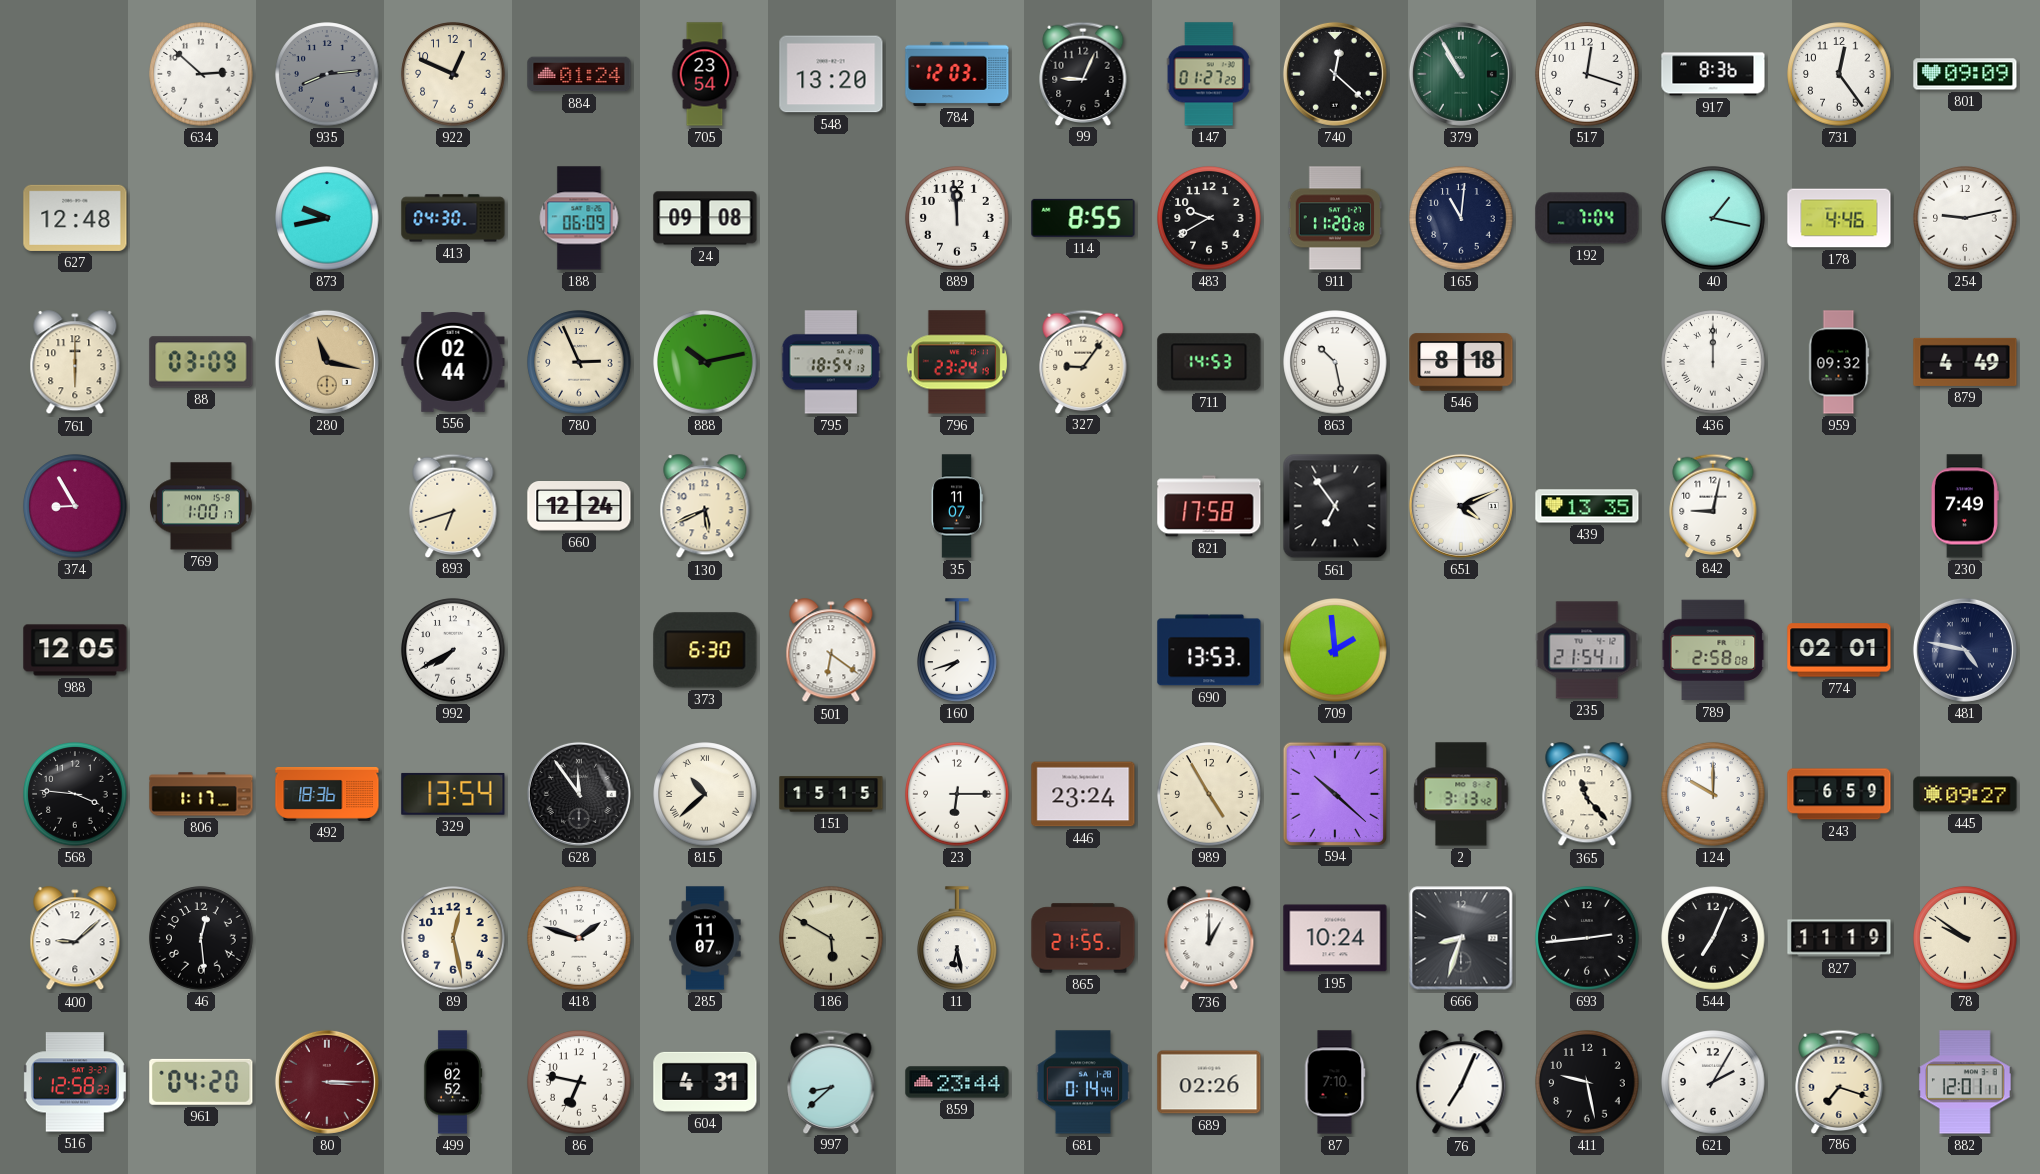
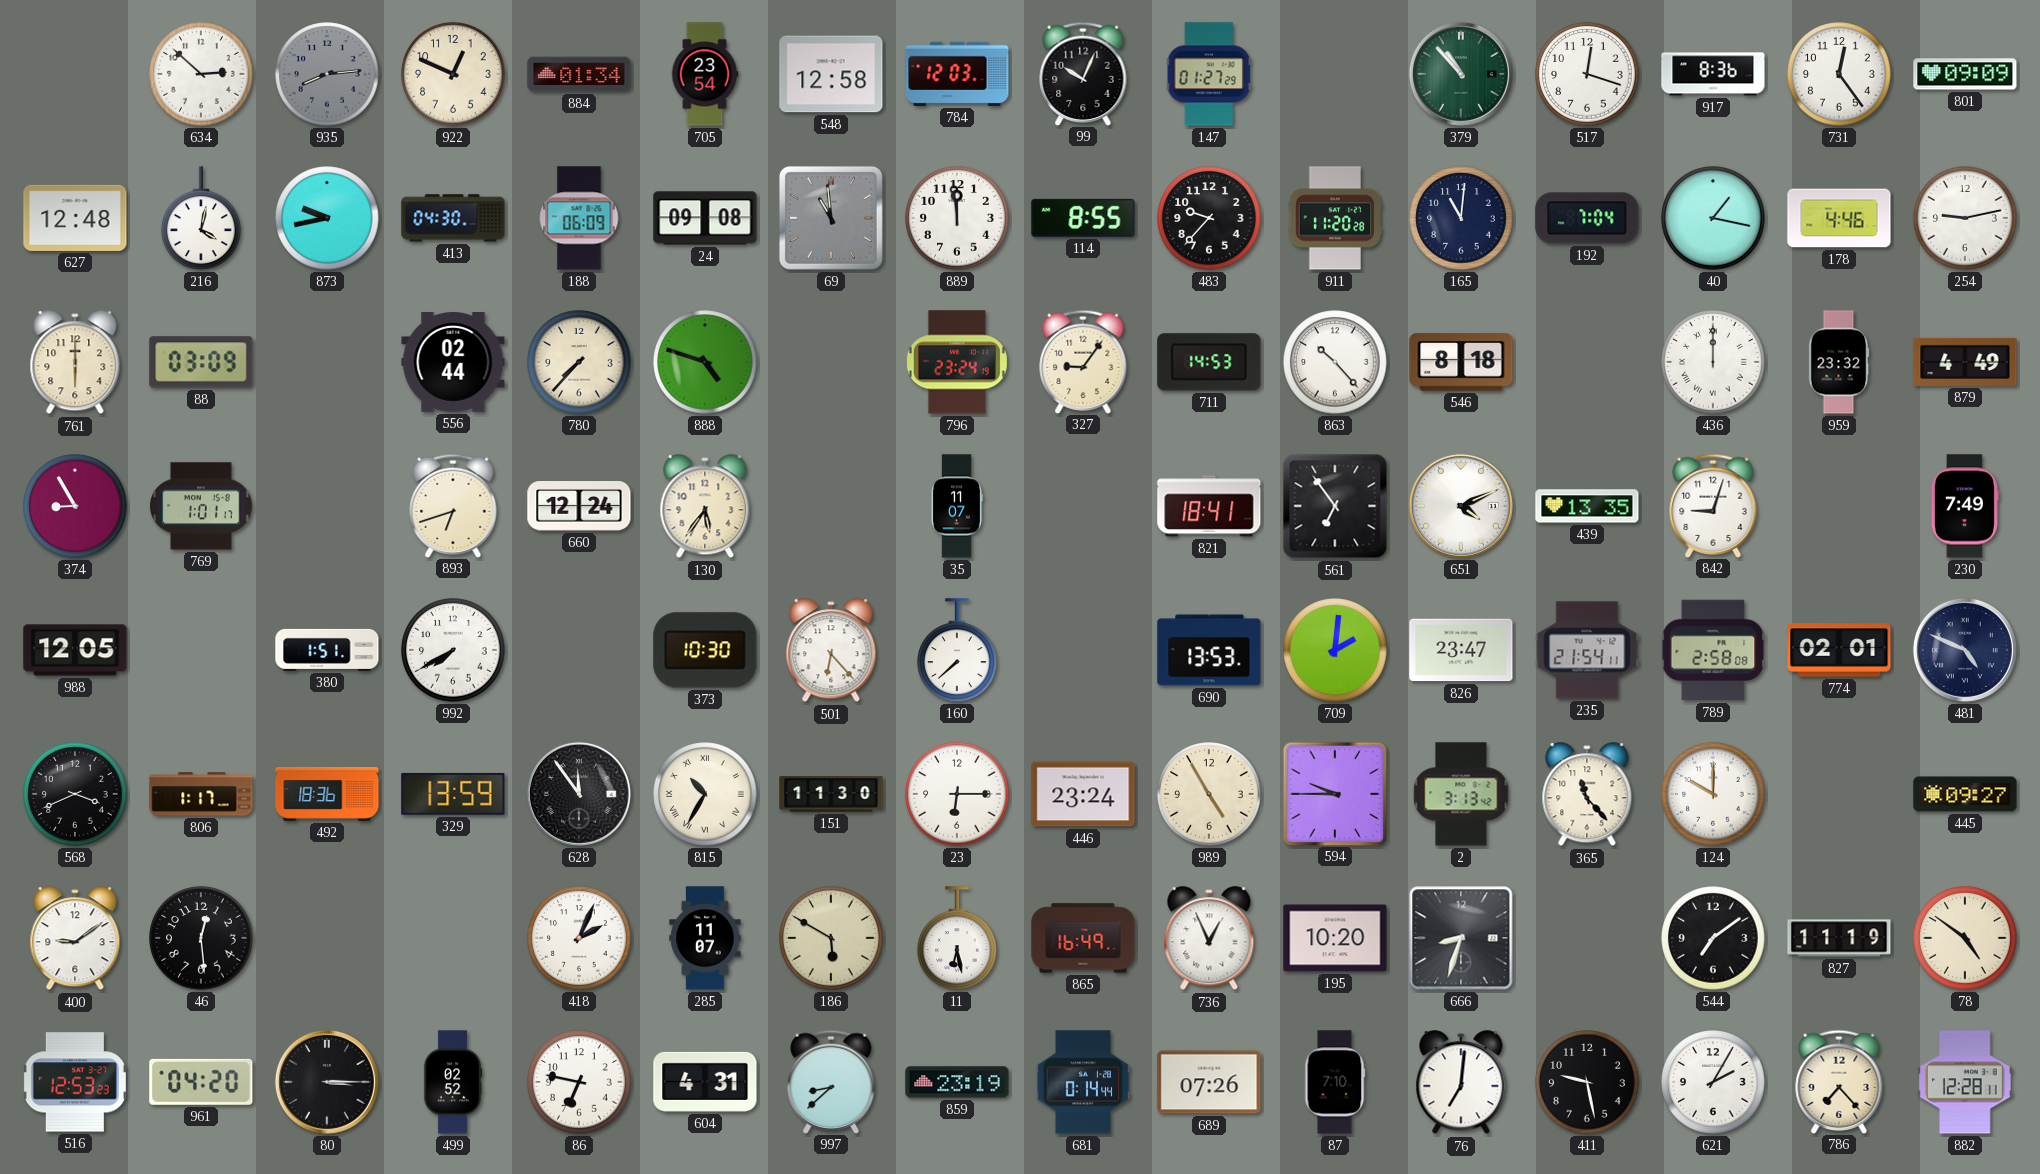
884: 01:24 -> 01:34
548: 13:20 -> 12:58
99: 9:04 -> 10:04
740: 12:22 -> none
379: 10:55 -> 10:53
216: none -> 4:02
69: none -> 10:59
483: 9:40 -> 9:37
280: 11:17 -> none
780: 2:56 -> 7:37
888: 10:13 -> 4:48
795: 18:54 -> none
863: 10:28 -> 10:23
959: 09:32 -> 23:32
769: 1:00 -> 1:01
130: 5:41 -> 5:36
821: 17:58 -> 18:41
842: 9:02 -> 9:03
380: none -> 1:51
373: 6:30 -> 10:30
501: 6:21 -> 6:23
160: 7:42 -> 7:38
709: 1:59 -> 2:01
826: none -> 23:47
481: 4:47 -> 4:49
568: 3:46 -> 3:41
329: 13:54 -> 13:59
815: 10:38 -> 10:35
151: 15:15 -> 11:30
594: 10:22 -> 9:45
243: 6:59 -> none
400: 9:08 -> 9:09
89: 12:28 -> none
418: 1:48 -> 2:04
865: 21:55 -> 16:49
736: 1:00 -> 12:56
195: 10:24 -> 10:20
693: 2:44 -> none
544: 7:04 -> 7:09
78: 9:51 -> 4:51
516: 12:58 -> 12:53
80 dial: burgundy -> black
859: 23:44 -> 23:19
689: 02:26 -> 07:26
76: 7:04 -> 7:01
786: 7:18 -> 7:23
882: 12:01 -> 12:28
